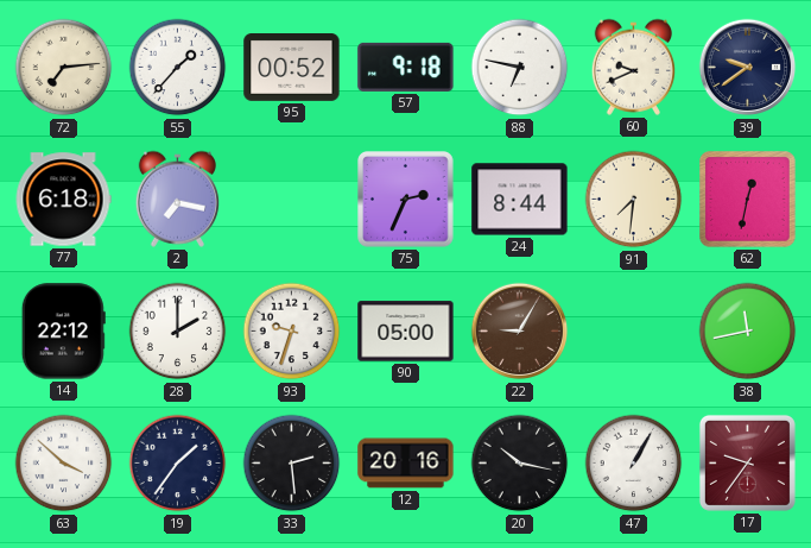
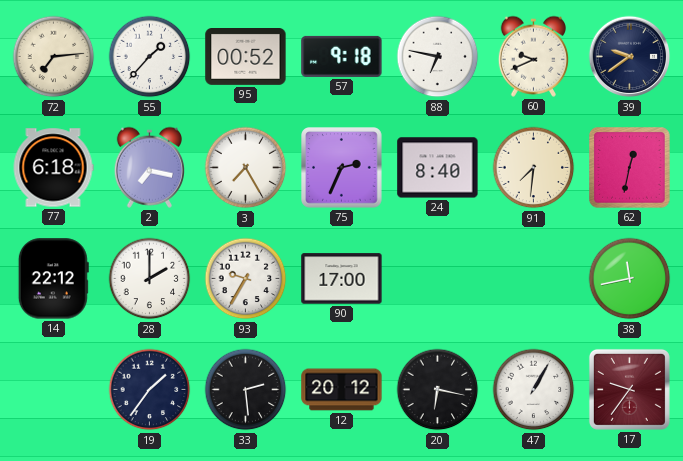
3: none -> 7:25
24: 8:44 -> 8:40
93: 9:33 -> 9:35
90: 05:00 -> 17:00
22: 9:05 -> none
63: 3:52 -> none
12: 20:16 -> 20:12
20: 10:17 -> 6:17
